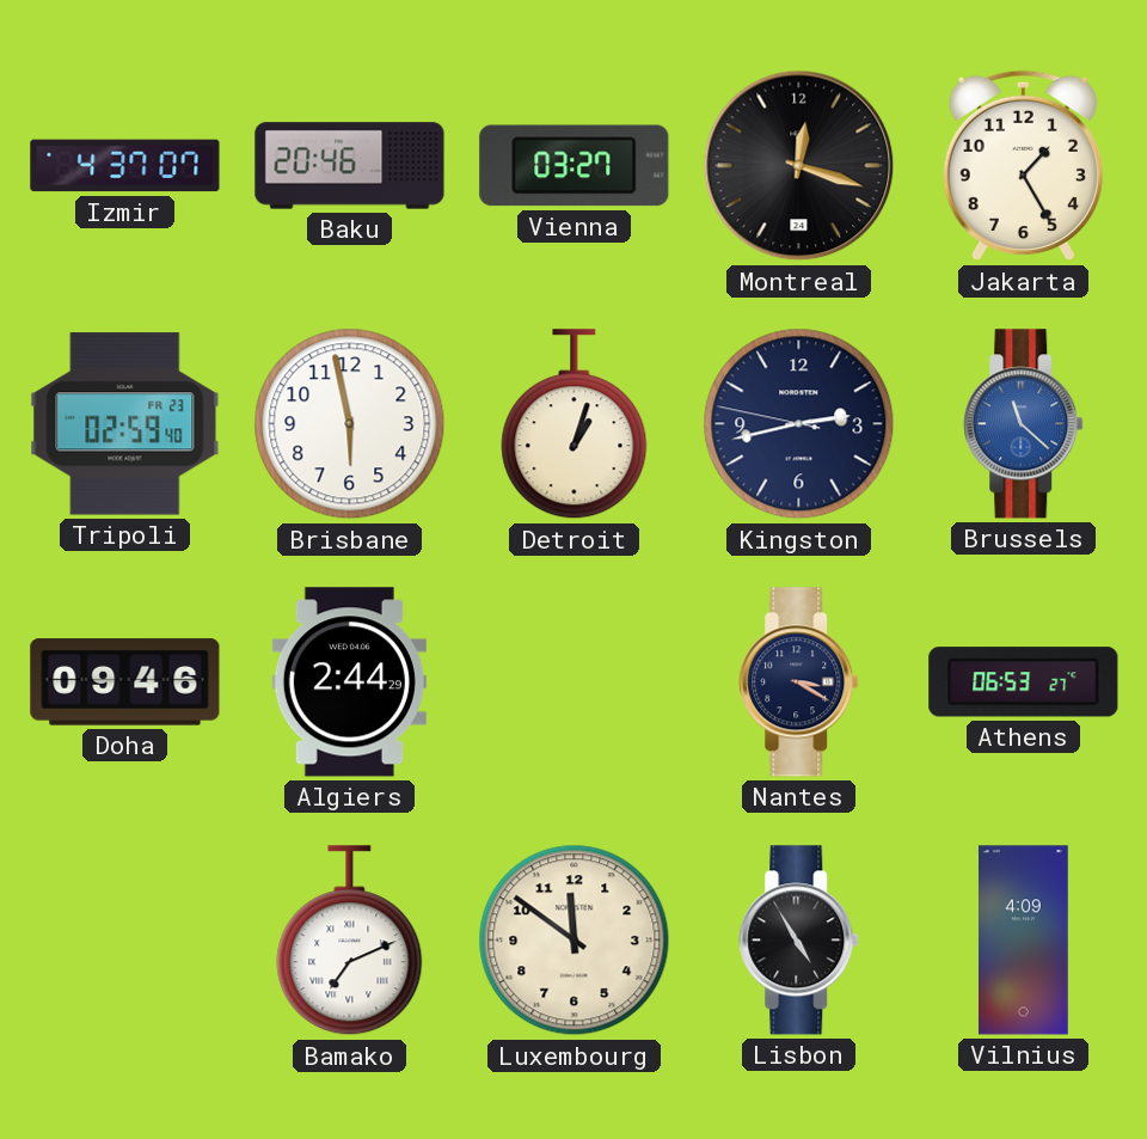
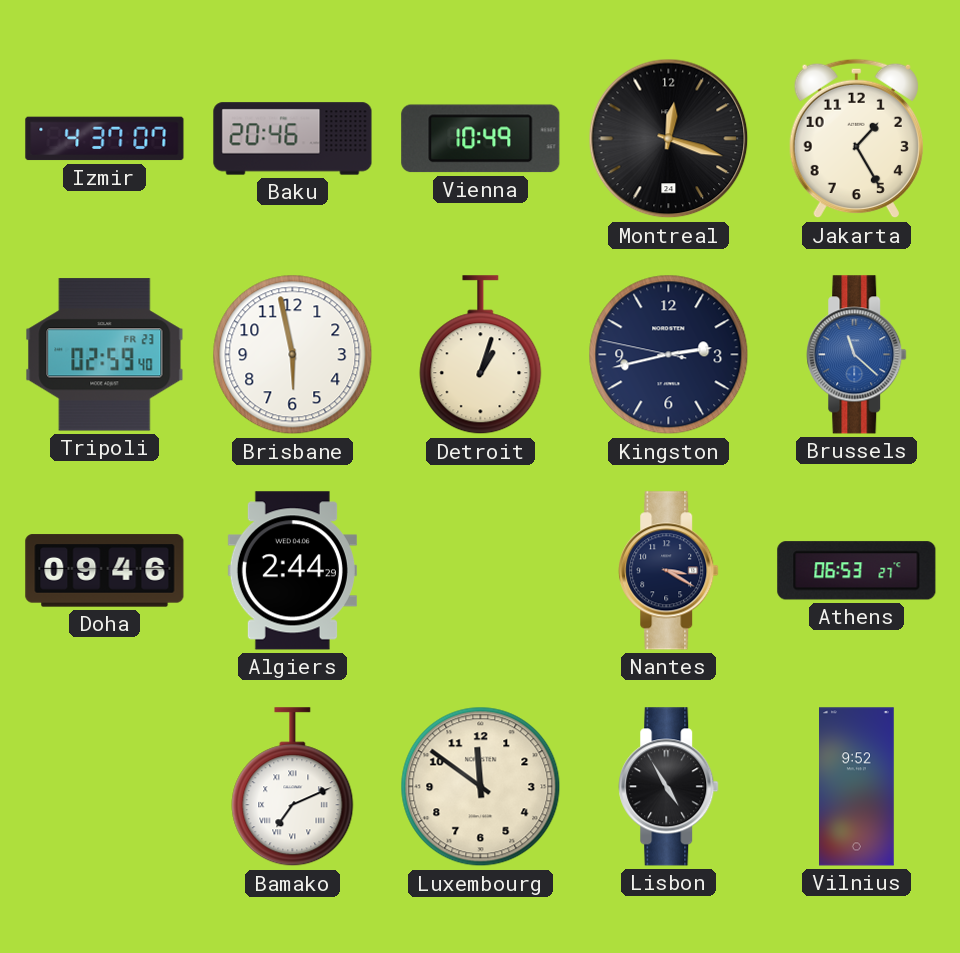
Vienna: 03:27 -> 10:49
Vilnius: 4:09 -> 9:52
